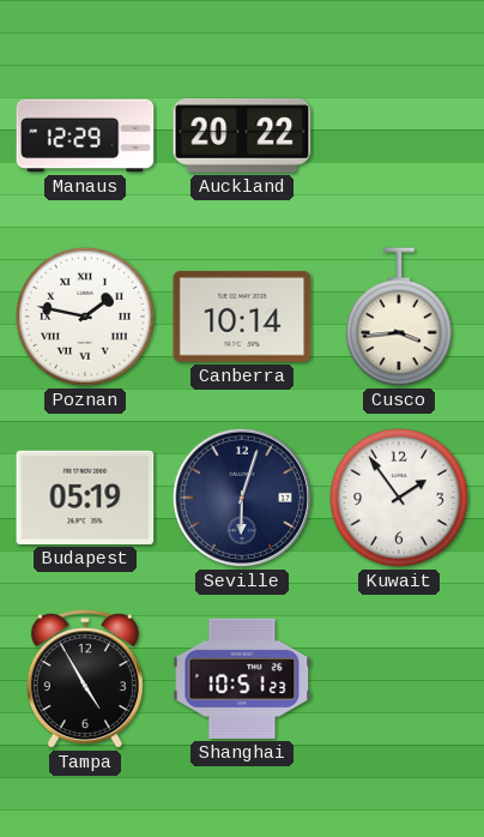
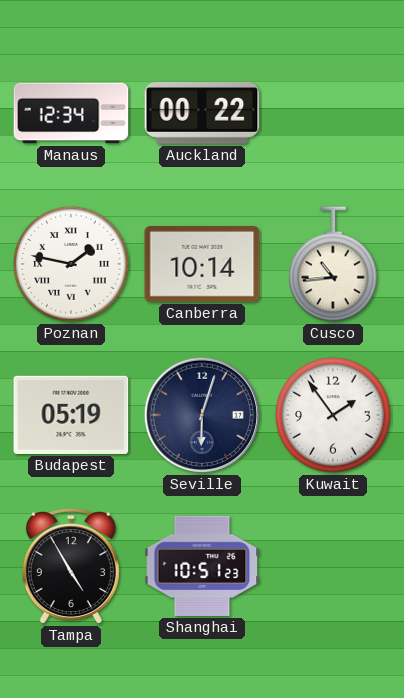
Manaus: 12:29 -> 12:34
Auckland: 20:22 -> 00:22
Cusco: 3:44 -> 10:44
